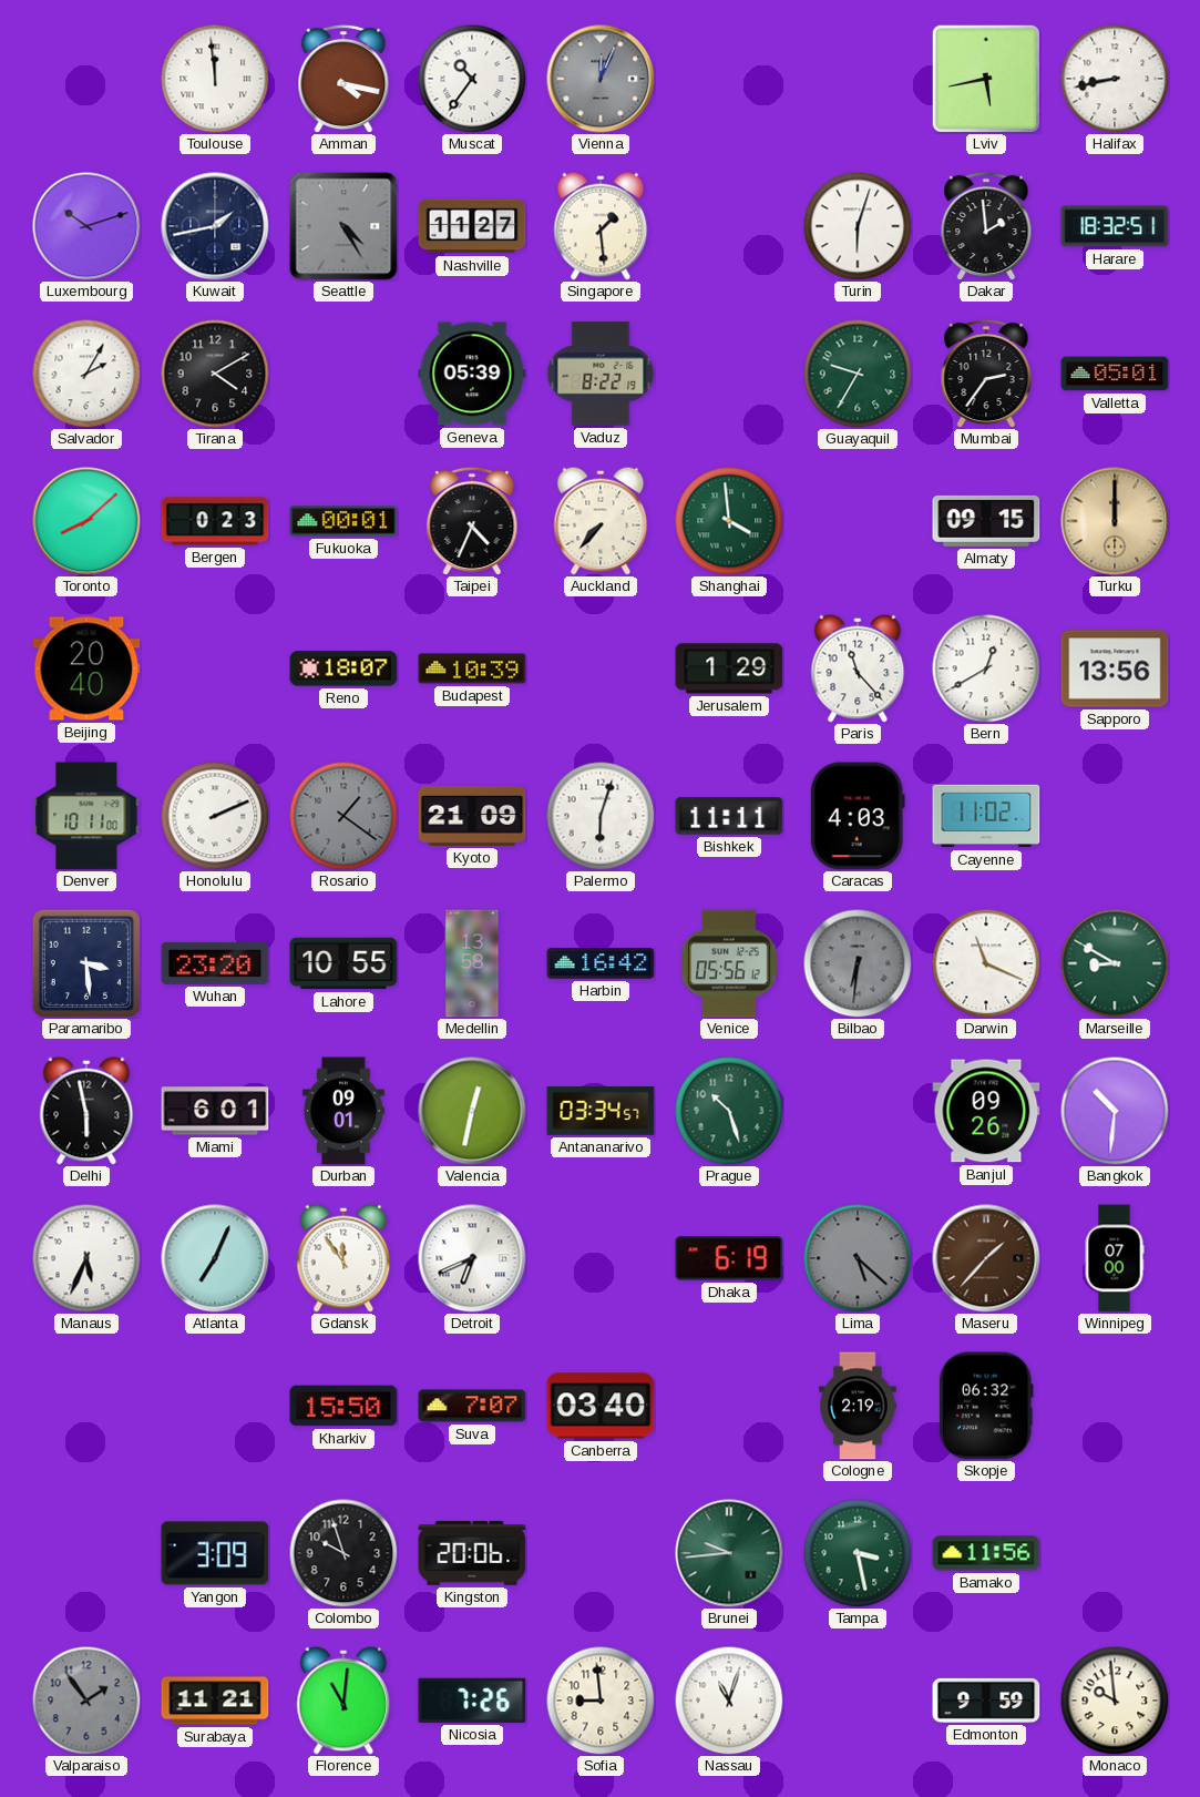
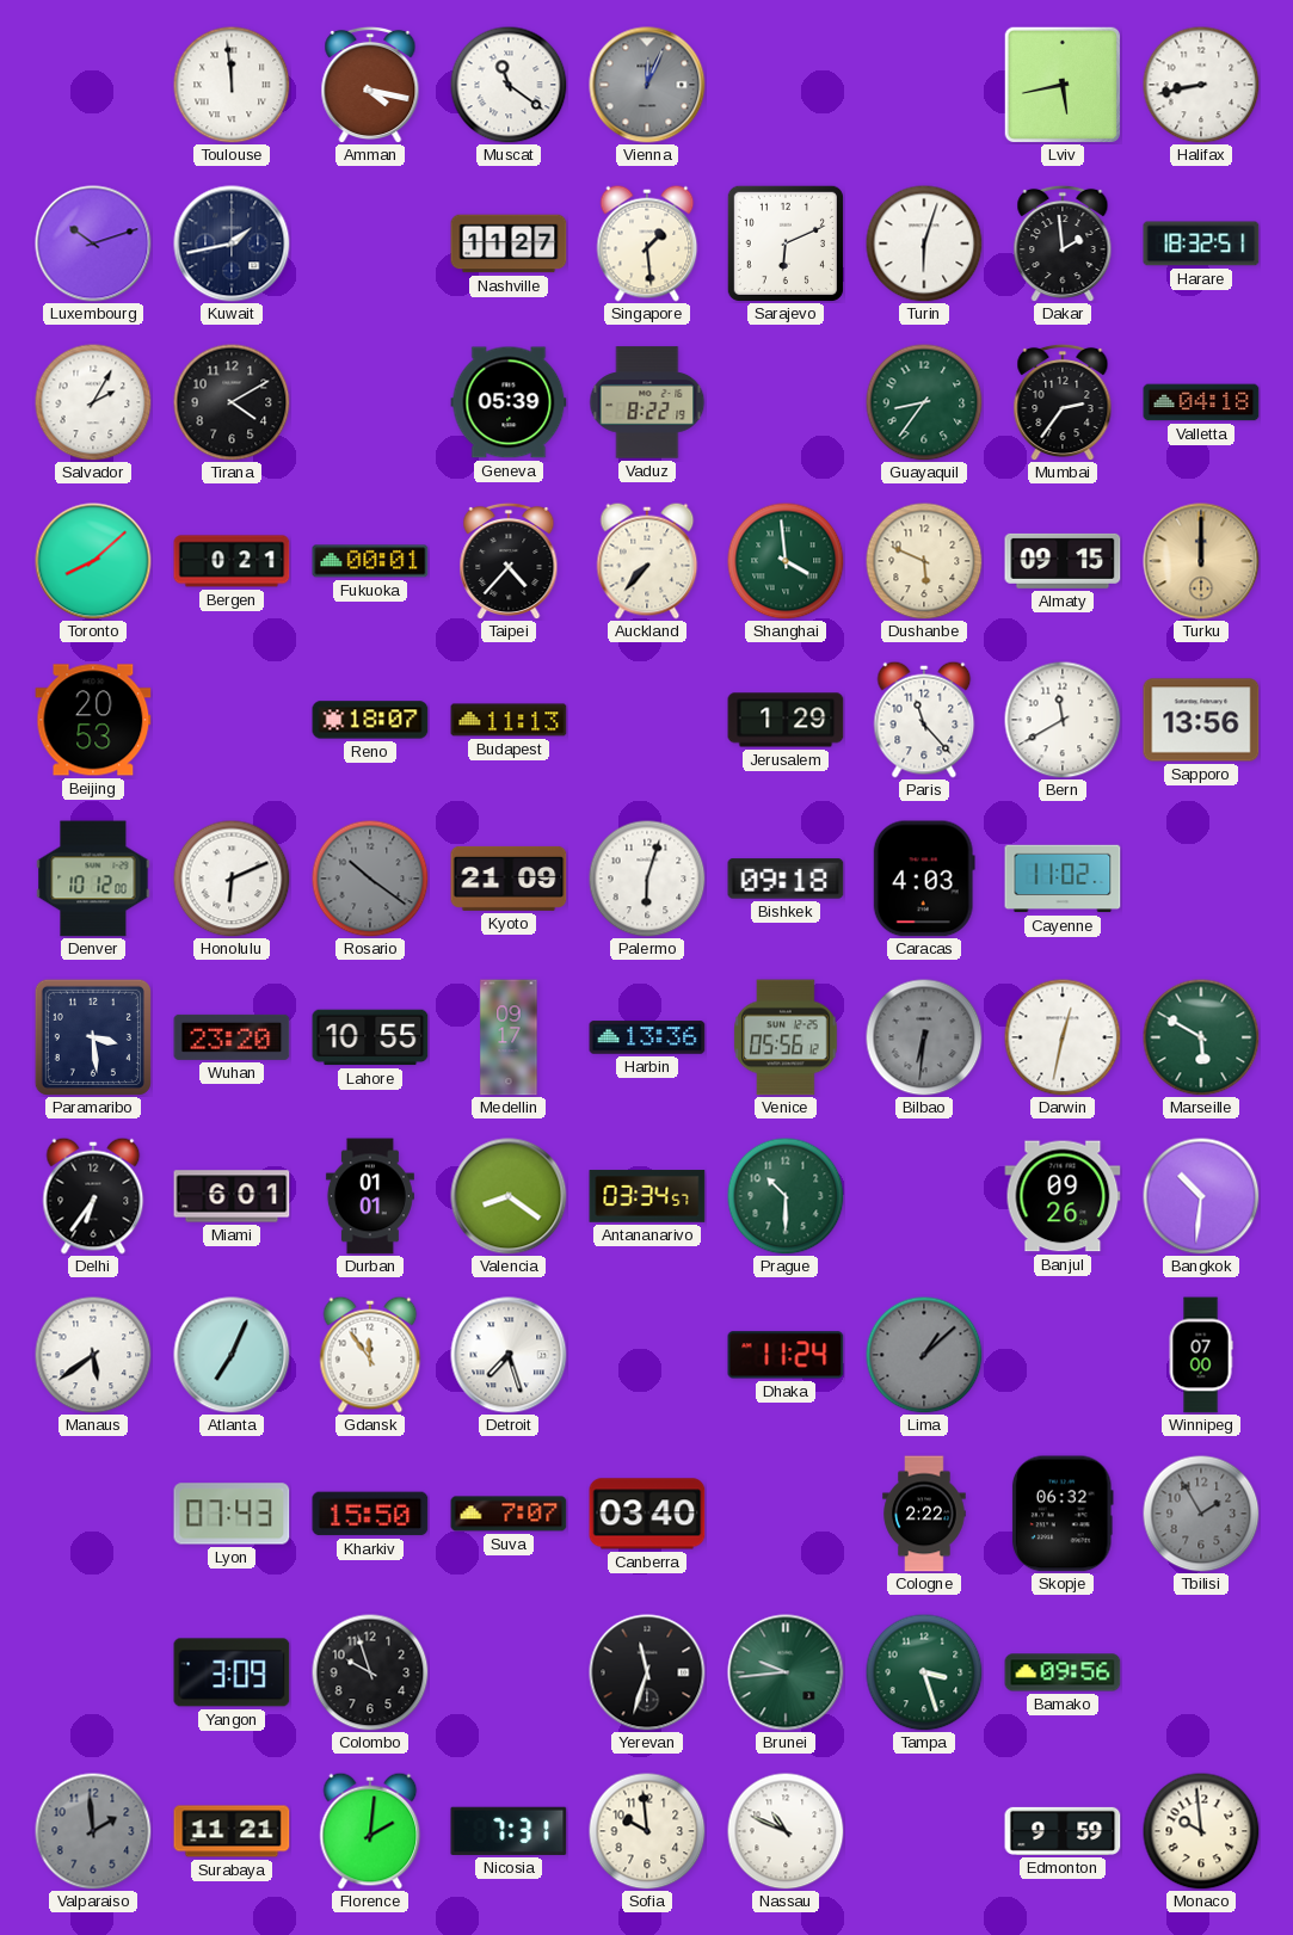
Muscat: 10:36 -> 11:21
Seattle: 4:25 -> none
Sarajevo: none -> 6:11
Guayaquil: 9:35 -> 8:36
Valletta: 05:01 -> 04:18
Bergen: 0:23 -> 0:21
Taipei: 4:34 -> 4:37
Dushanbe: none -> 5:49
Beijing: 20:40 -> 20:53
Budapest: 10:39 -> 11:13
Bern: 12:40 -> 11:40
Denver: 10:11 -> 10:12
Honolulu: 2:11 -> 6:11
Rosario: 1:21 -> 10:21
Bishkek: 11:11 -> 09:18
Medellin: 13:58 -> 09:17
Harbin: 16:42 -> 13:36
Darwin: 11:19 -> 12:32
Marseille: 8:50 -> 5:50
Delhi: 5:58 -> 6:36
Durban: 09:01 -> 01:01
Valencia: 12:32 -> 8:21
Prague: 10:27 -> 10:30
Manaus: 5:34 -> 5:39
Detroit: 6:41 -> 7:27
Dhaka: 6:19 -> 11:24
Lima: 5:22 -> 1:08
Maseru: 1:37 -> none
Lyon: none -> 07:43
Cologne: 2:19 -> 2:22
Tbilisi: none -> 1:55
Kingston: 20:06 -> none
Yerevan: none -> 11:33
Tampa: 3:28 -> 3:27
Bamako: 11:56 -> 09:56
Valparaiso: 1:54 -> 1:59
Florence: 11:01 -> 2:01
Nicosia: 7:26 -> 7:31
Sofia: 8:59 -> 9:59
Nassau: 11:03 -> 10:49
